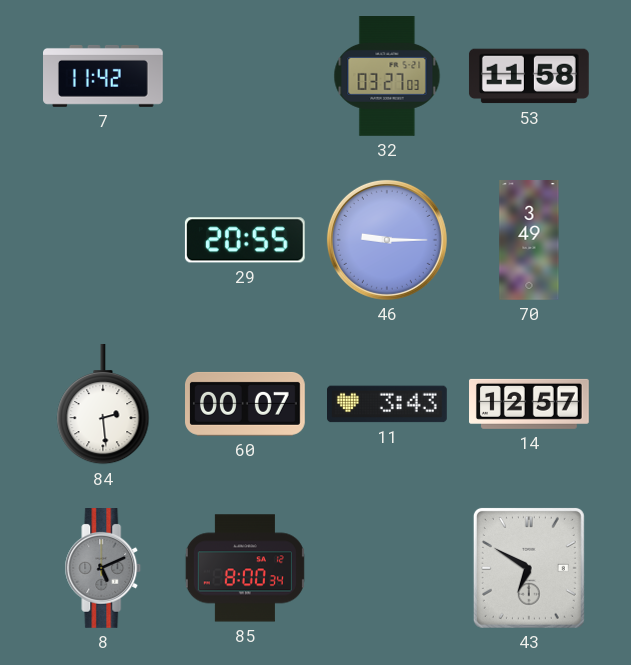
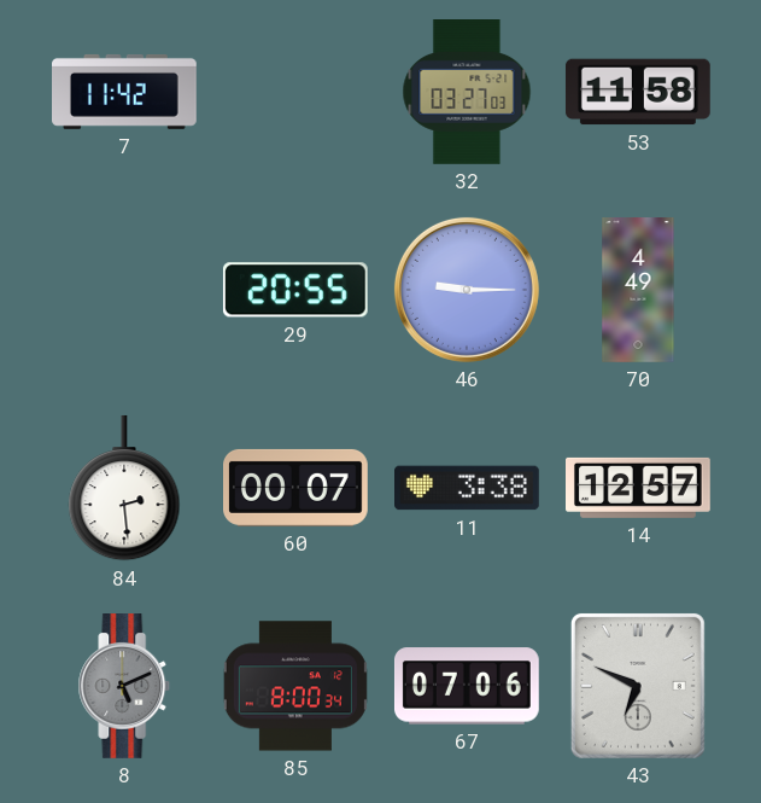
70: 3:49 -> 4:49
11: 3:43 -> 3:38
67: none -> 07:06
43: 6:50 -> 6:49
